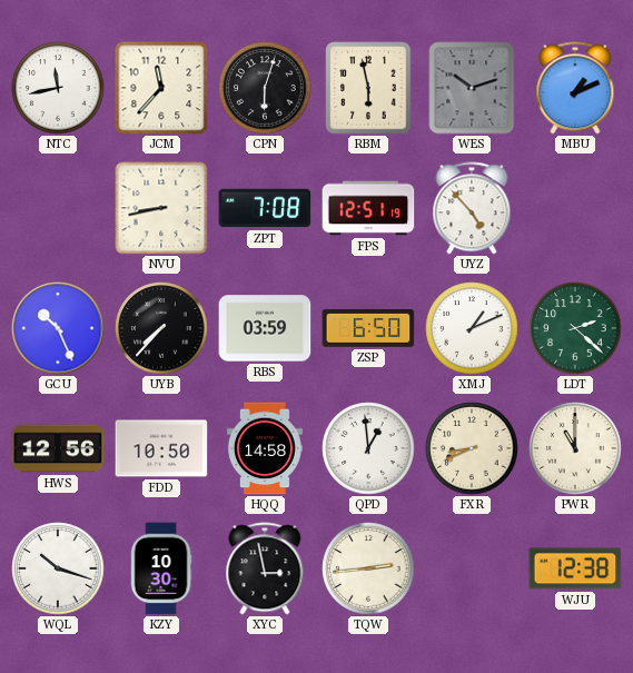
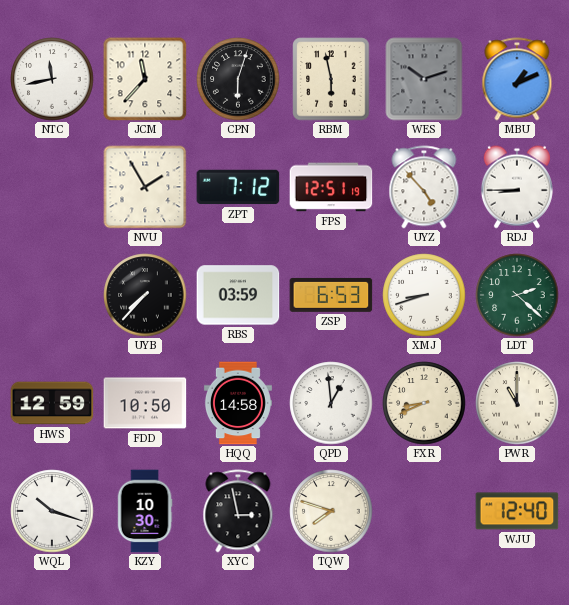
NVU: 8:43 -> 1:55
ZPT: 7:08 -> 7:12
RDJ: none -> 8:45
GCU: 10:26 -> none
ZSP: 6:50 -> 6:53
XMJ: 1:11 -> 8:42
HWS: 12:56 -> 12:59
TQW: 2:44 -> 7:48
WJU: 12:38 -> 12:40
